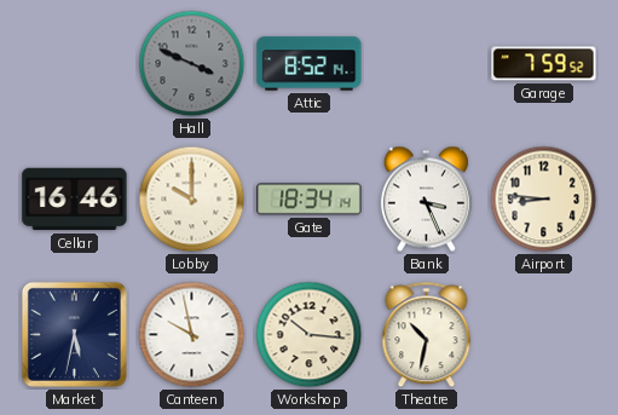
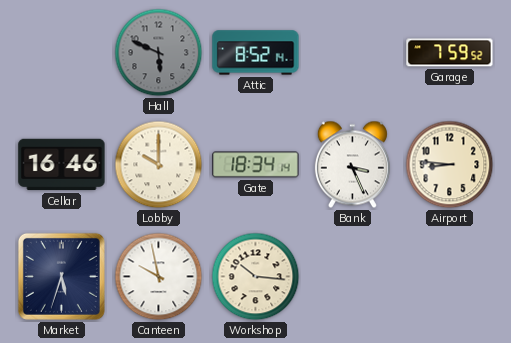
Hall: 3:49 -> 5:49
Market: 5:32 -> 5:33
Theatre: 10:32 -> none
